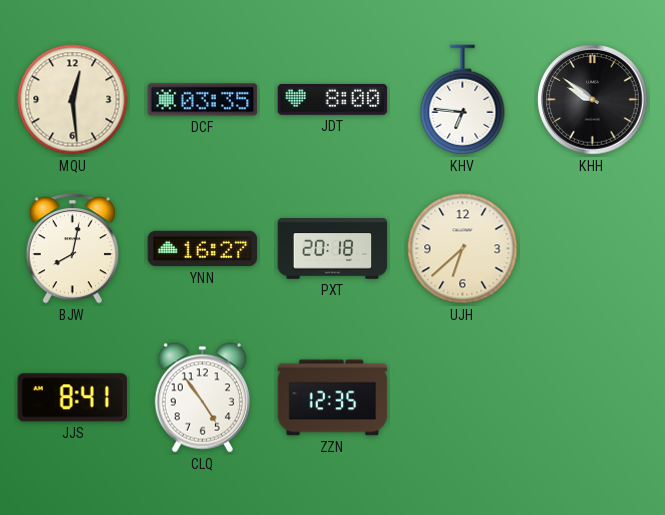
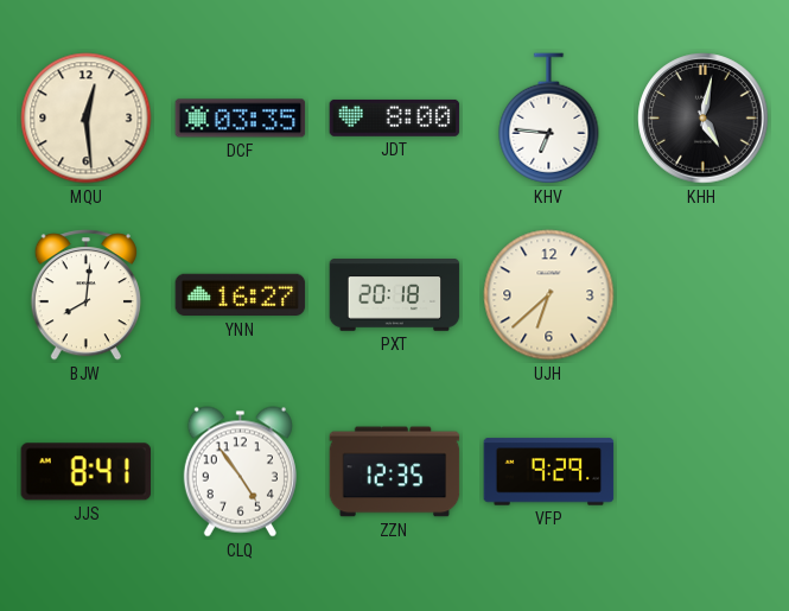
KHH: 9:51 -> 5:02
BJW: 8:02 -> 8:01
VFP: none -> 9:29
